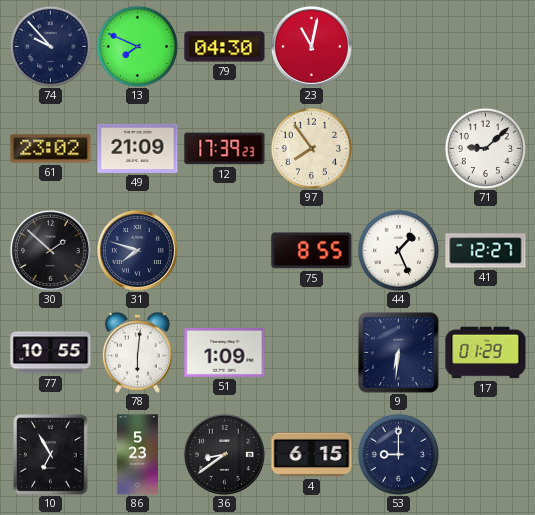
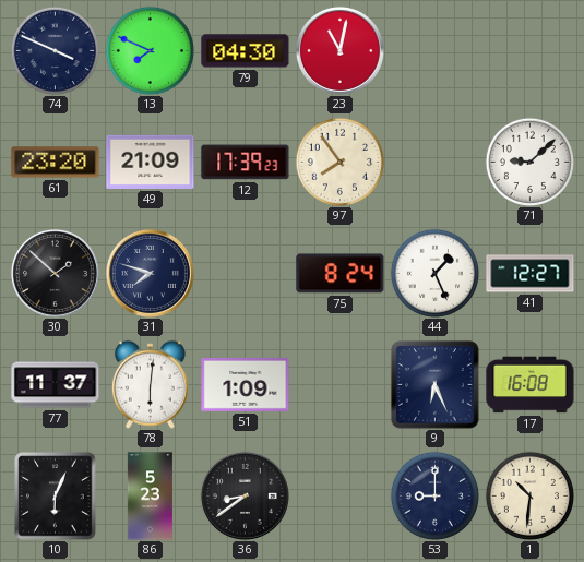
74: 9:53 -> 3:49
61: 23:02 -> 23:20
75: 8:55 -> 8:24
77: 10:55 -> 11:37
9: 6:31 -> 6:26
17: 01:29 -> 16:08
10: 6:55 -> 6:04
4: 6:15 -> none
1: none -> 10:31
